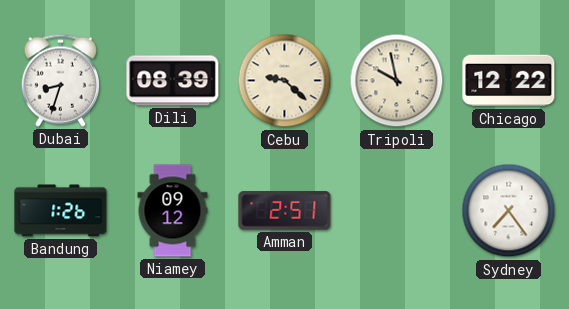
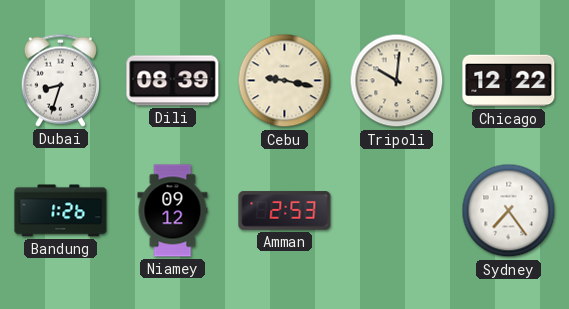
Cebu: 9:22 -> 9:17
Tripoli: 9:58 -> 10:01
Amman: 2:51 -> 2:53
